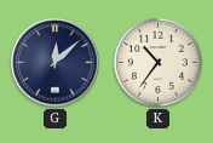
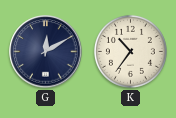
G: 12:08 -> 12:10
